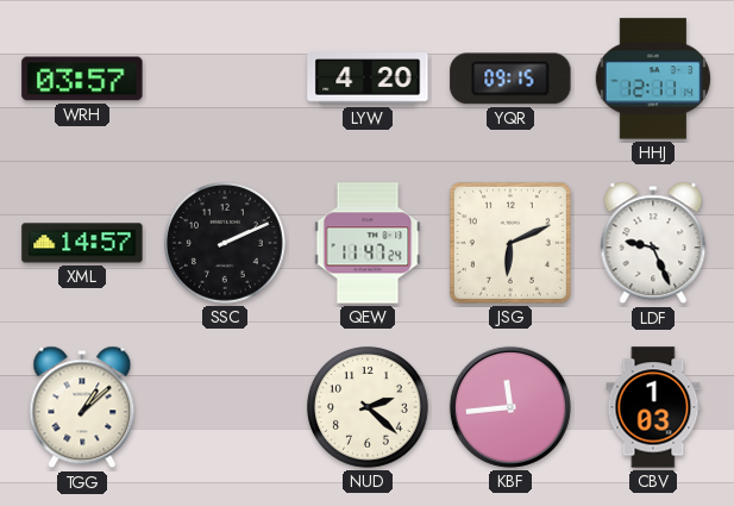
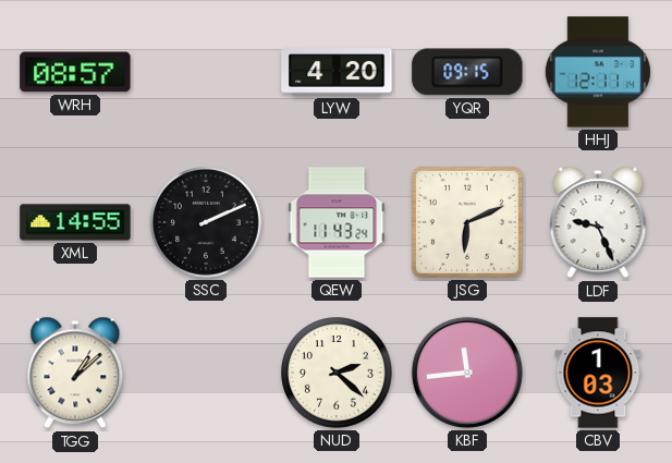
WRH: 03:57 -> 08:57
XML: 14:57 -> 14:55
QEW: 11:47 -> 11:43
